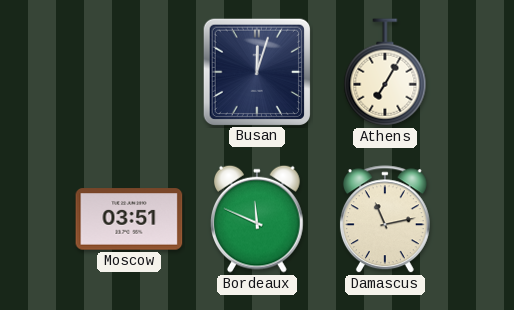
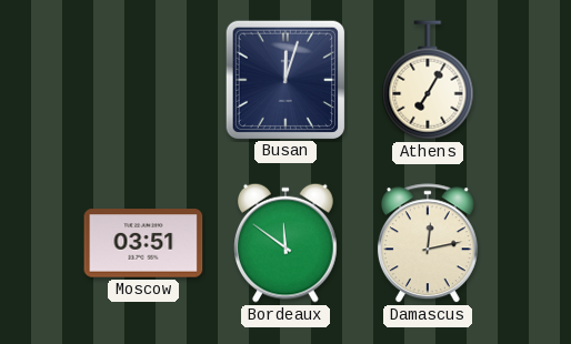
Bordeaux: 11:49 -> 11:51
Damascus: 11:13 -> 12:13
